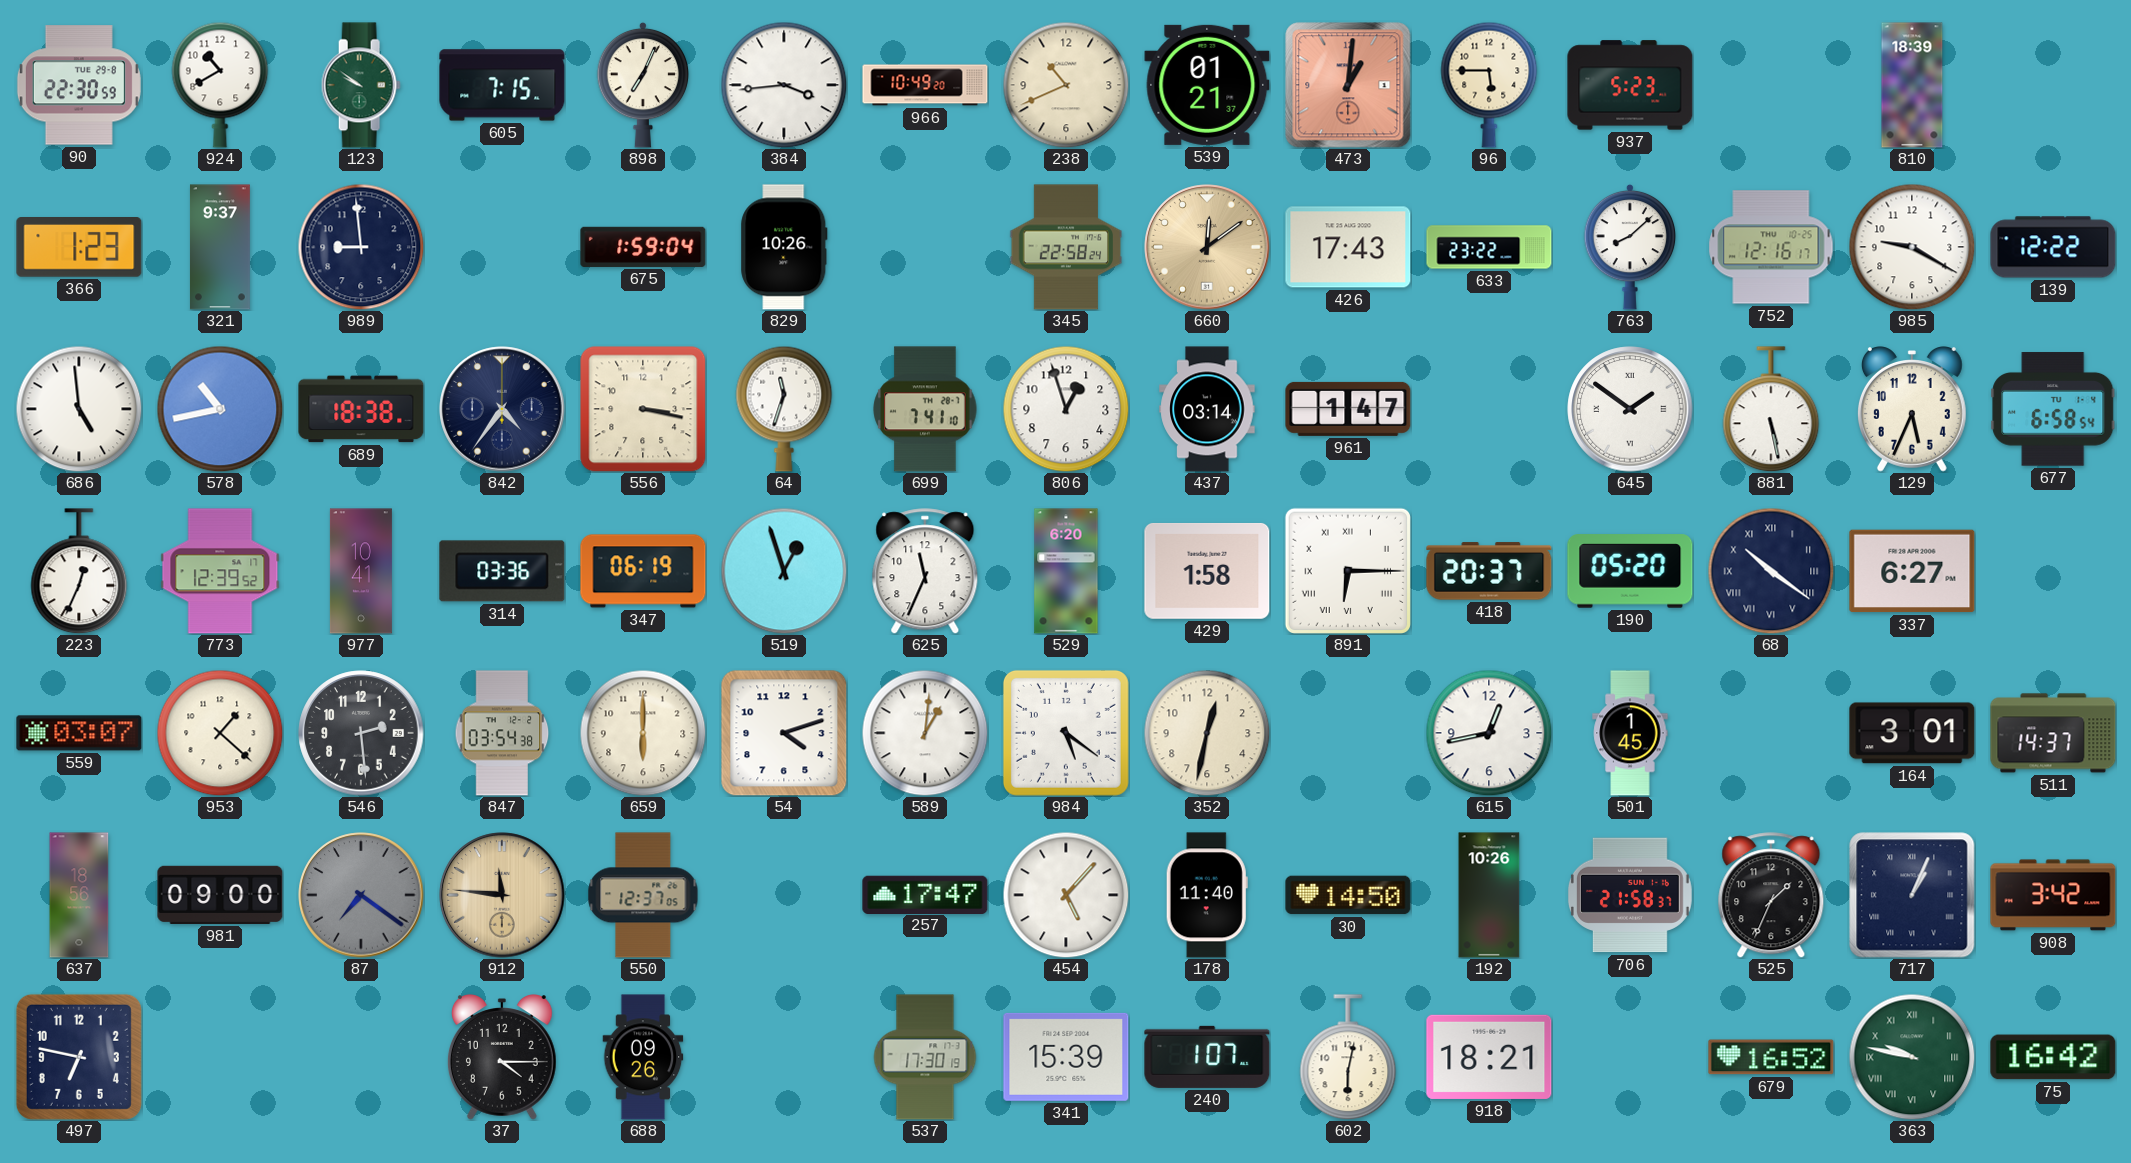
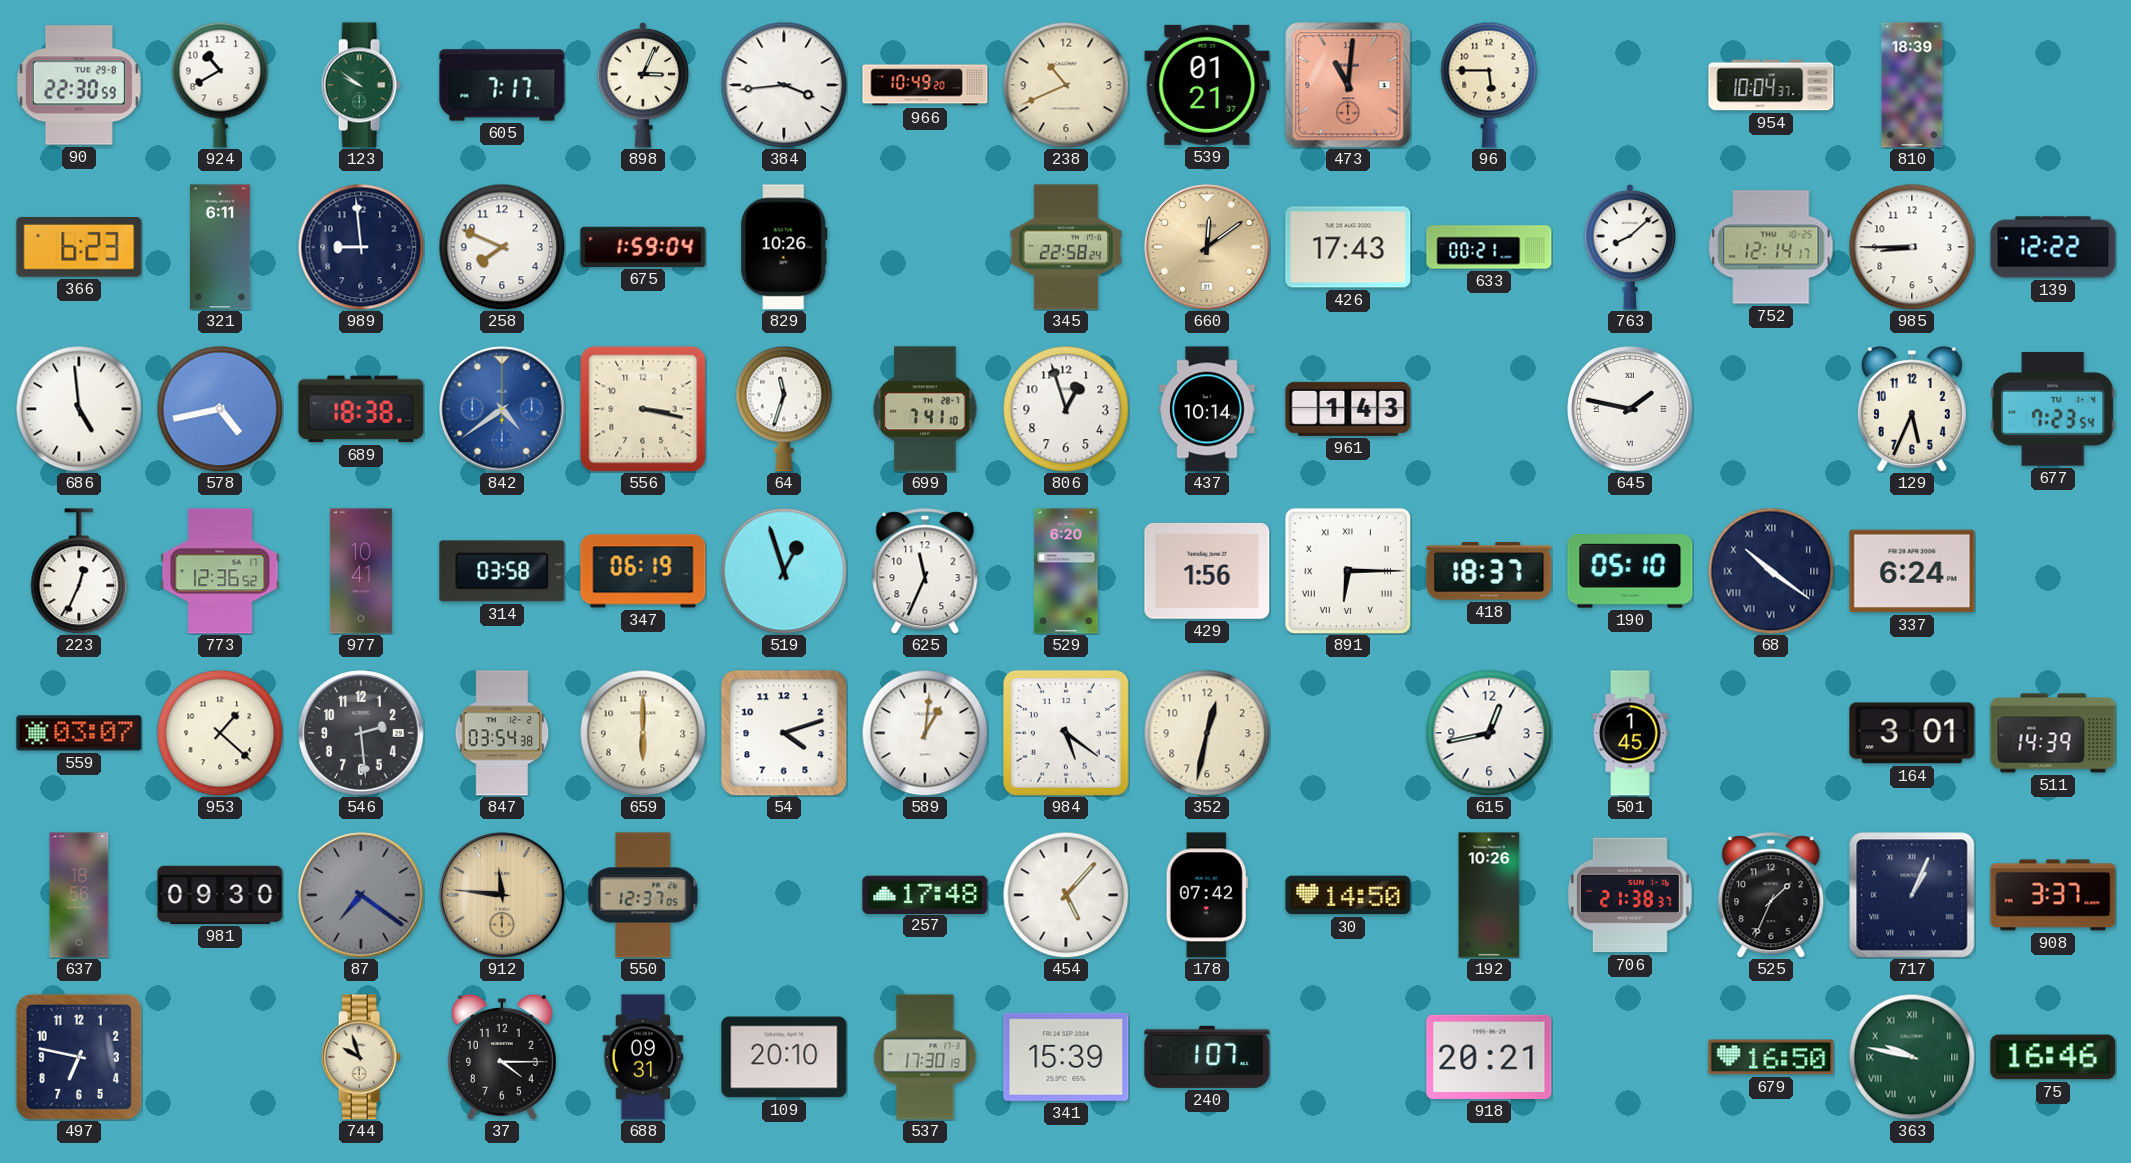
605: 7:15 -> 7:17
898: 7:04 -> 3:04
473: 1:01 -> 11:01
937: 5:23 -> none
954: none -> 10:04
366: 1:23 -> 6:23
321: 9:37 -> 6:11
258: none -> 7:49
633: 23:22 -> 00:21
752: 12:16 -> 12:14
985: 9:20 -> 8:45
578: 10:43 -> 4:43
842: 4:36 -> 4:39
842 dial: navy -> blue
437: 03:14 -> 10:14
961: 1:47 -> 1:43
645: 1:51 -> 1:47
881: 5:28 -> none
677: 6:58 -> 7:23
773: 12:39 -> 12:36
314: 03:36 -> 03:58
429: 1:58 -> 1:56
418: 20:37 -> 18:37
190: 05:20 -> 05:10
337: 6:27 -> 6:24
511: 14:37 -> 14:39
981: 09:00 -> 09:30
257: 17:47 -> 17:48
178: 11:40 -> 07:42
706: 21:58 -> 21:38
908: 3:42 -> 3:37
744: none -> 9:57
688: 09:26 -> 09:31
109: none -> 20:10
602: 6:02 -> none
918: 18:21 -> 20:21
679: 16:52 -> 16:50
75: 16:42 -> 16:46
